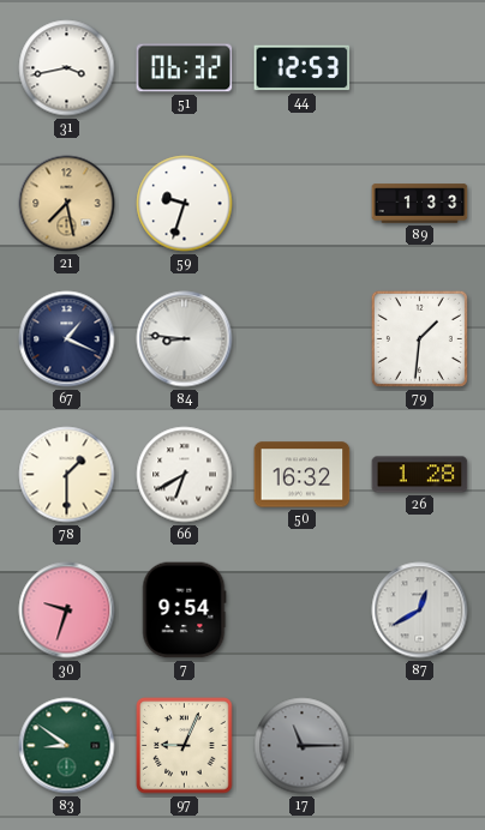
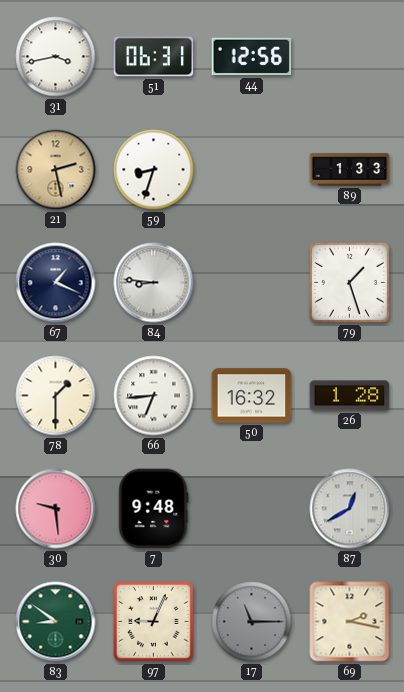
51: 06:32 -> 06:31
44: 12:53 -> 12:56
21: 7:28 -> 2:28
59: 9:33 -> 8:33
79: 1:31 -> 1:27
66: 6:40 -> 6:44
30: 9:33 -> 9:29
7: 9:54 -> 9:48
69: none -> 2:17
